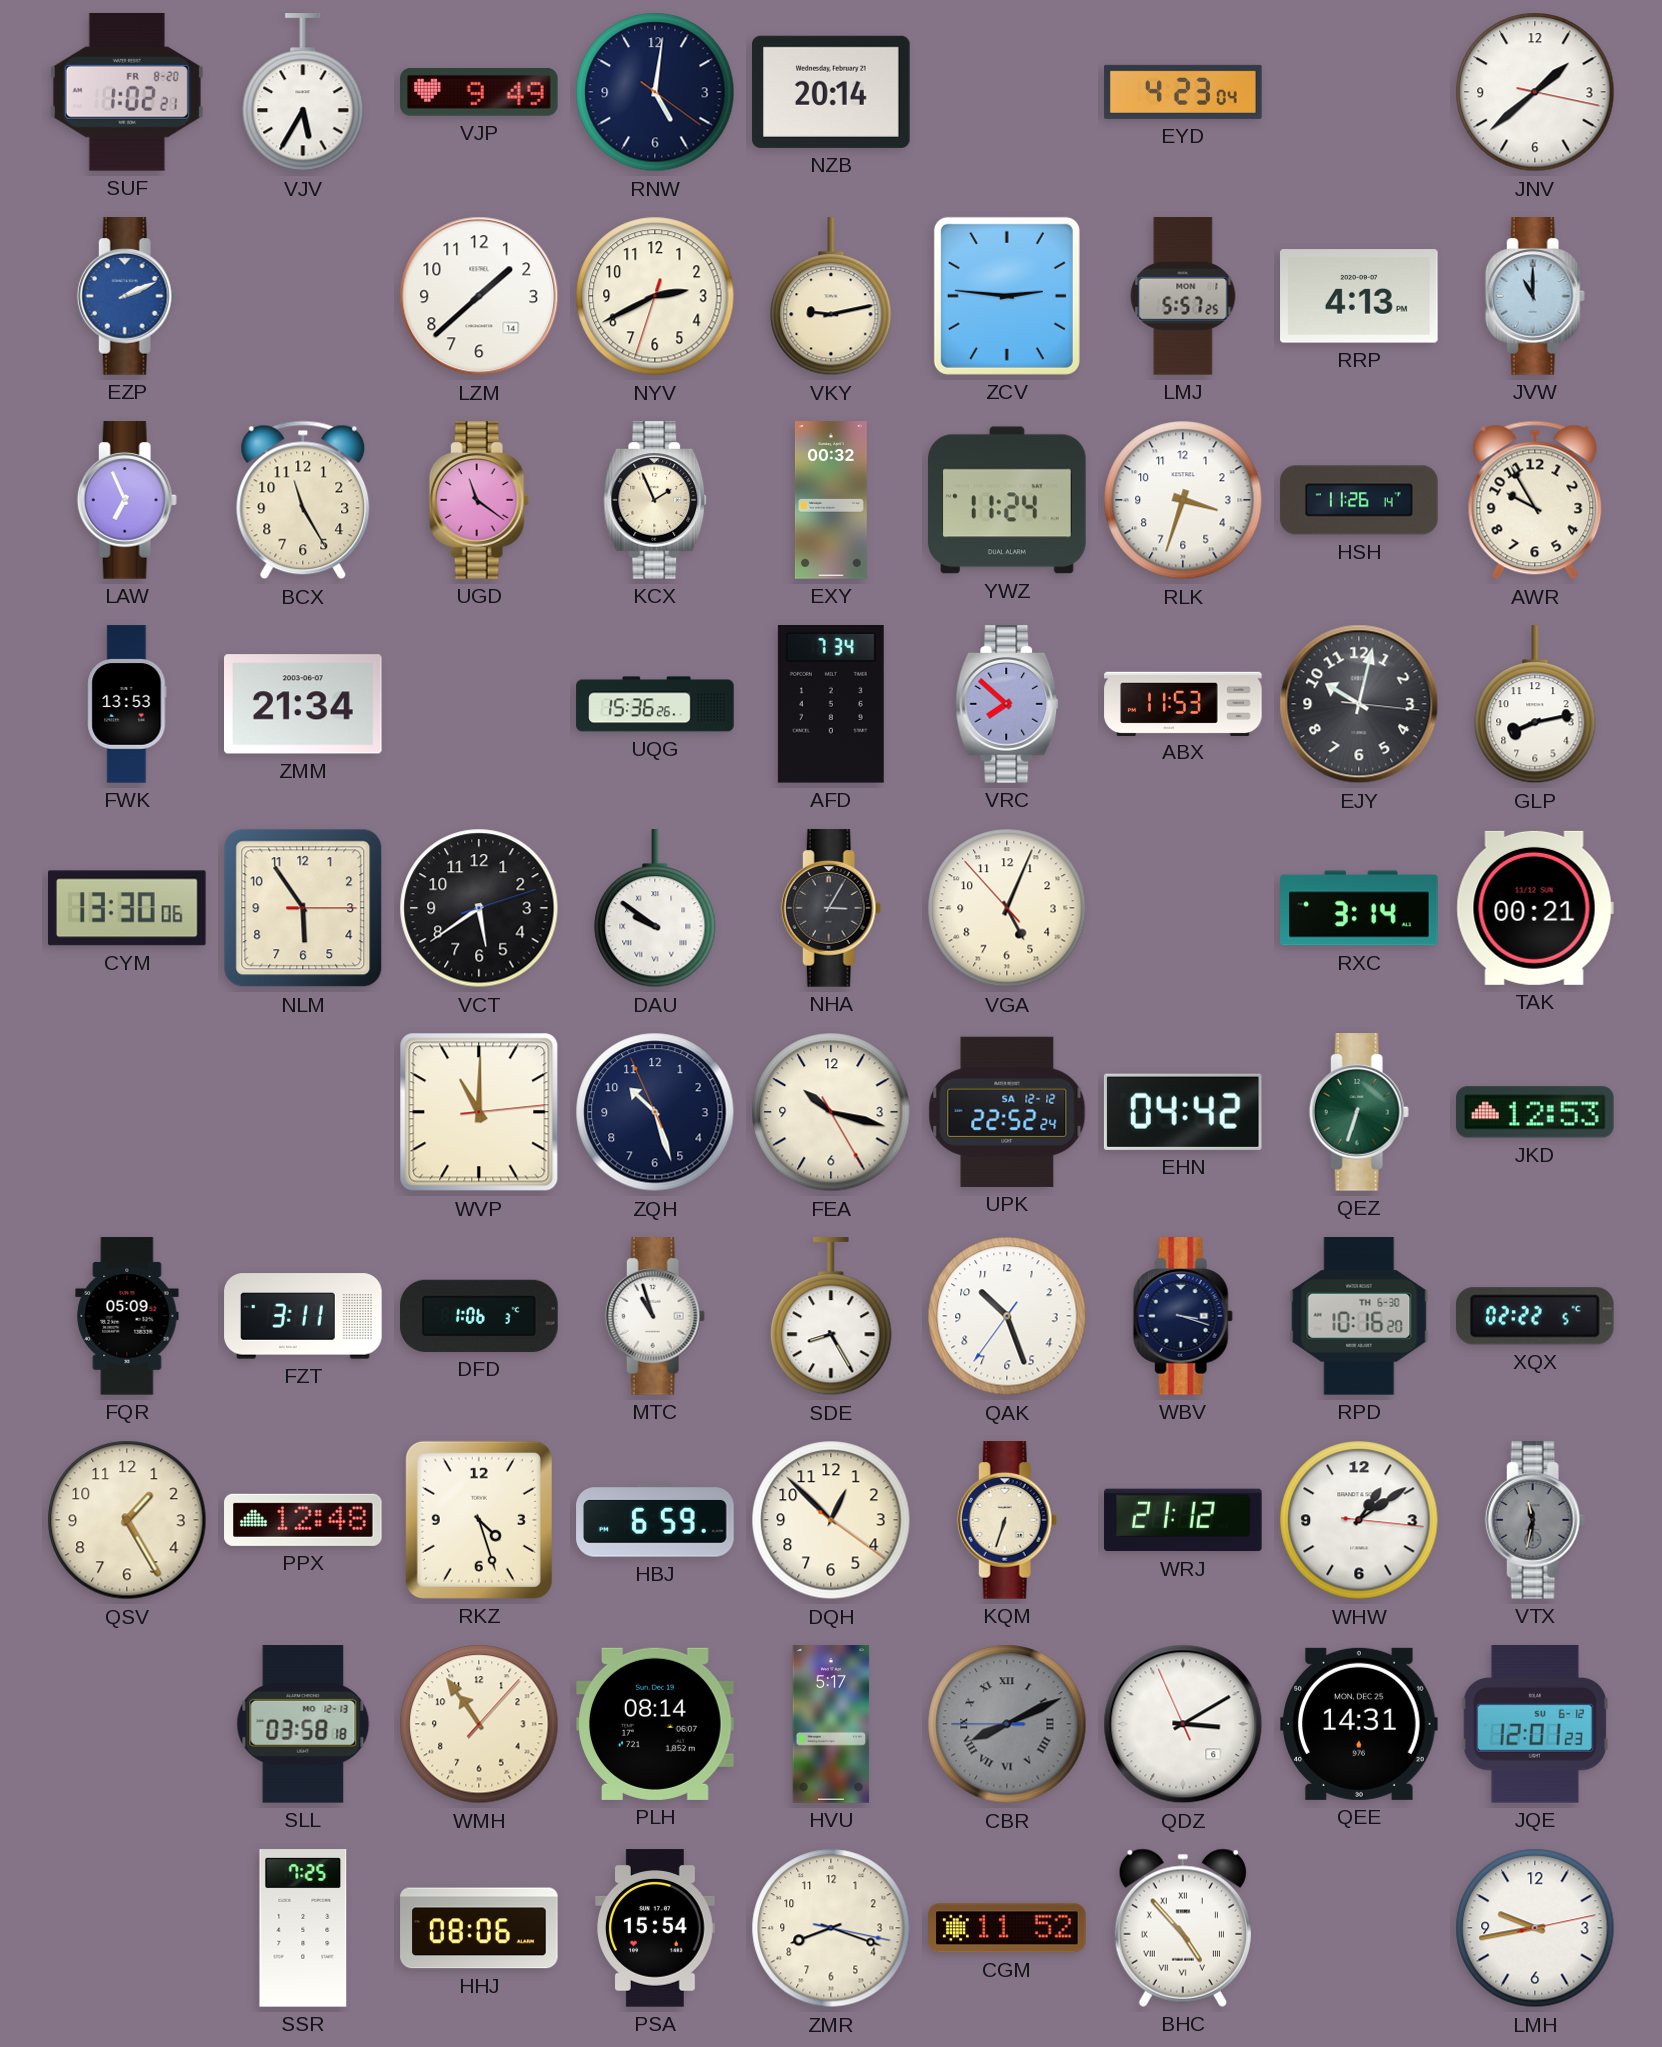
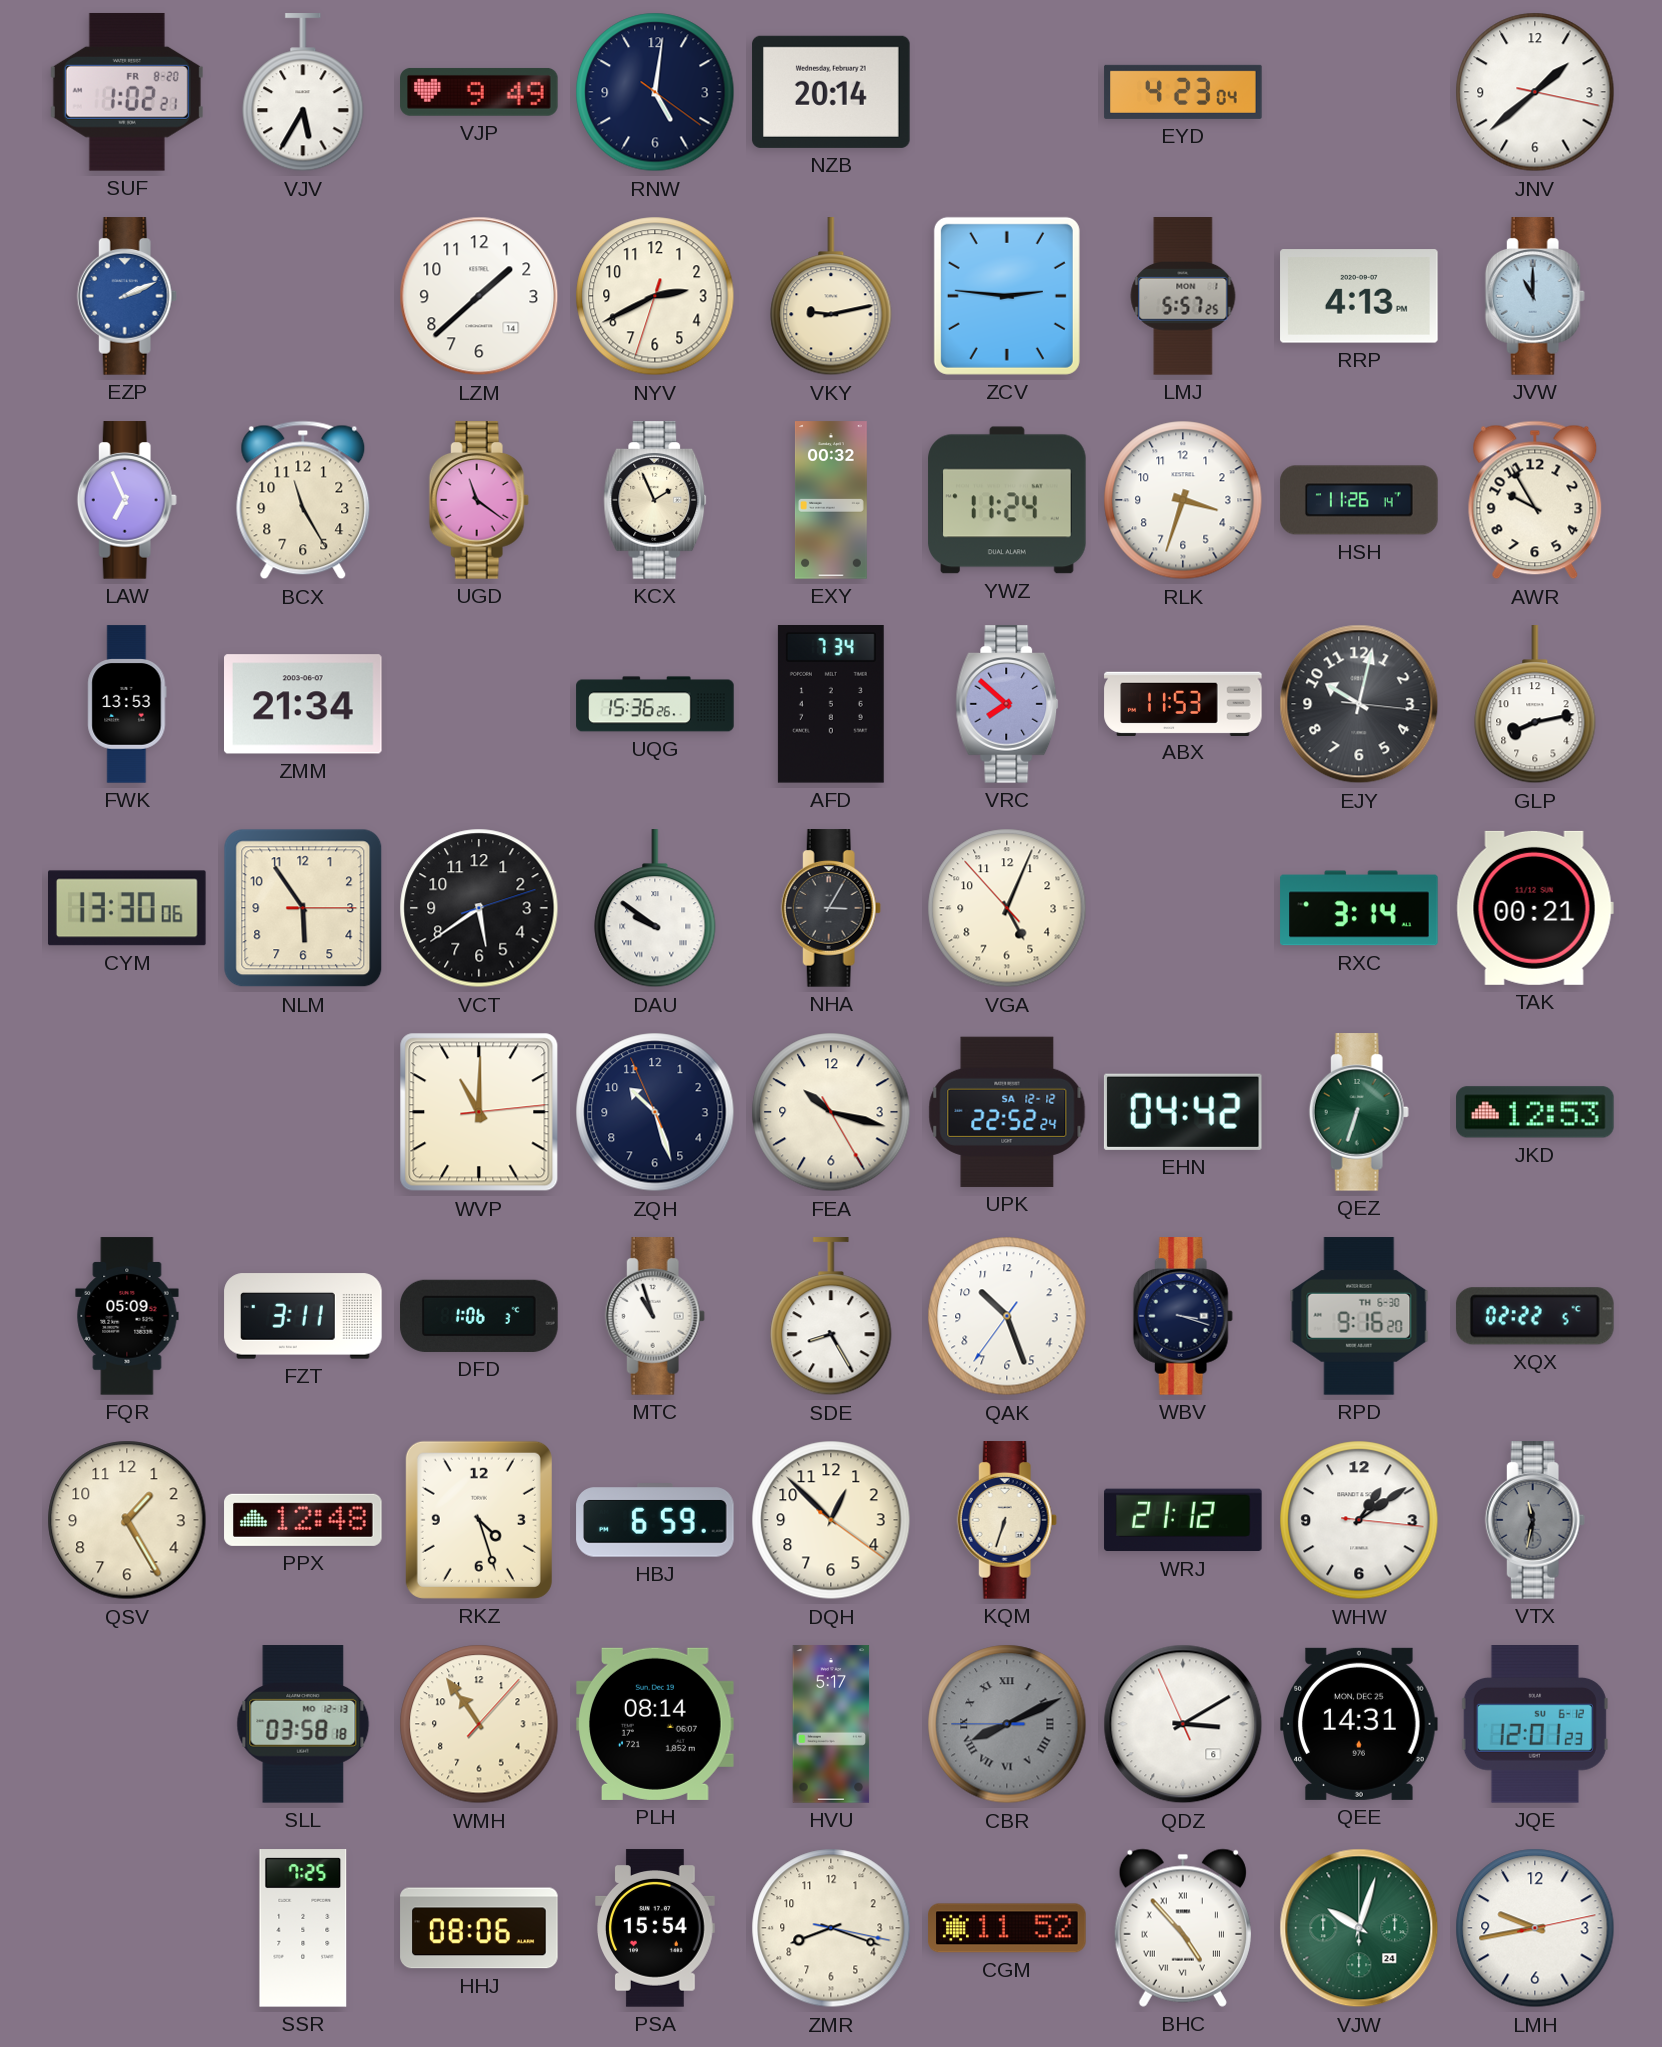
RPD: 10:16 -> 9:16
VJW: none -> 10:03
